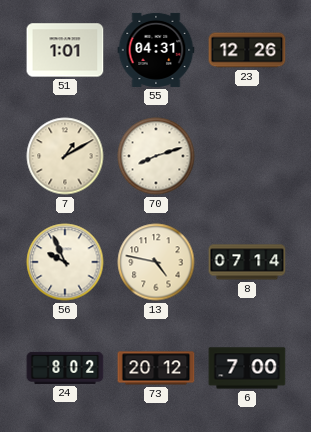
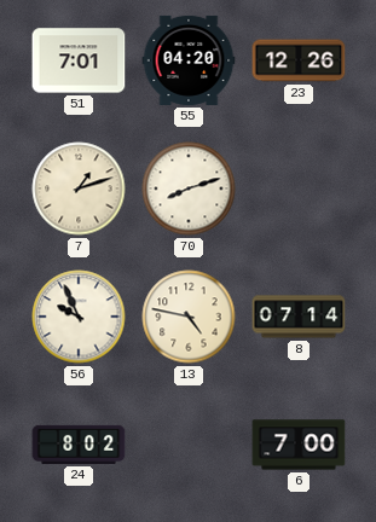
51: 1:01 -> 7:01
55: 04:31 -> 04:20
7: 1:10 -> 1:12
73: 20:12 -> none
